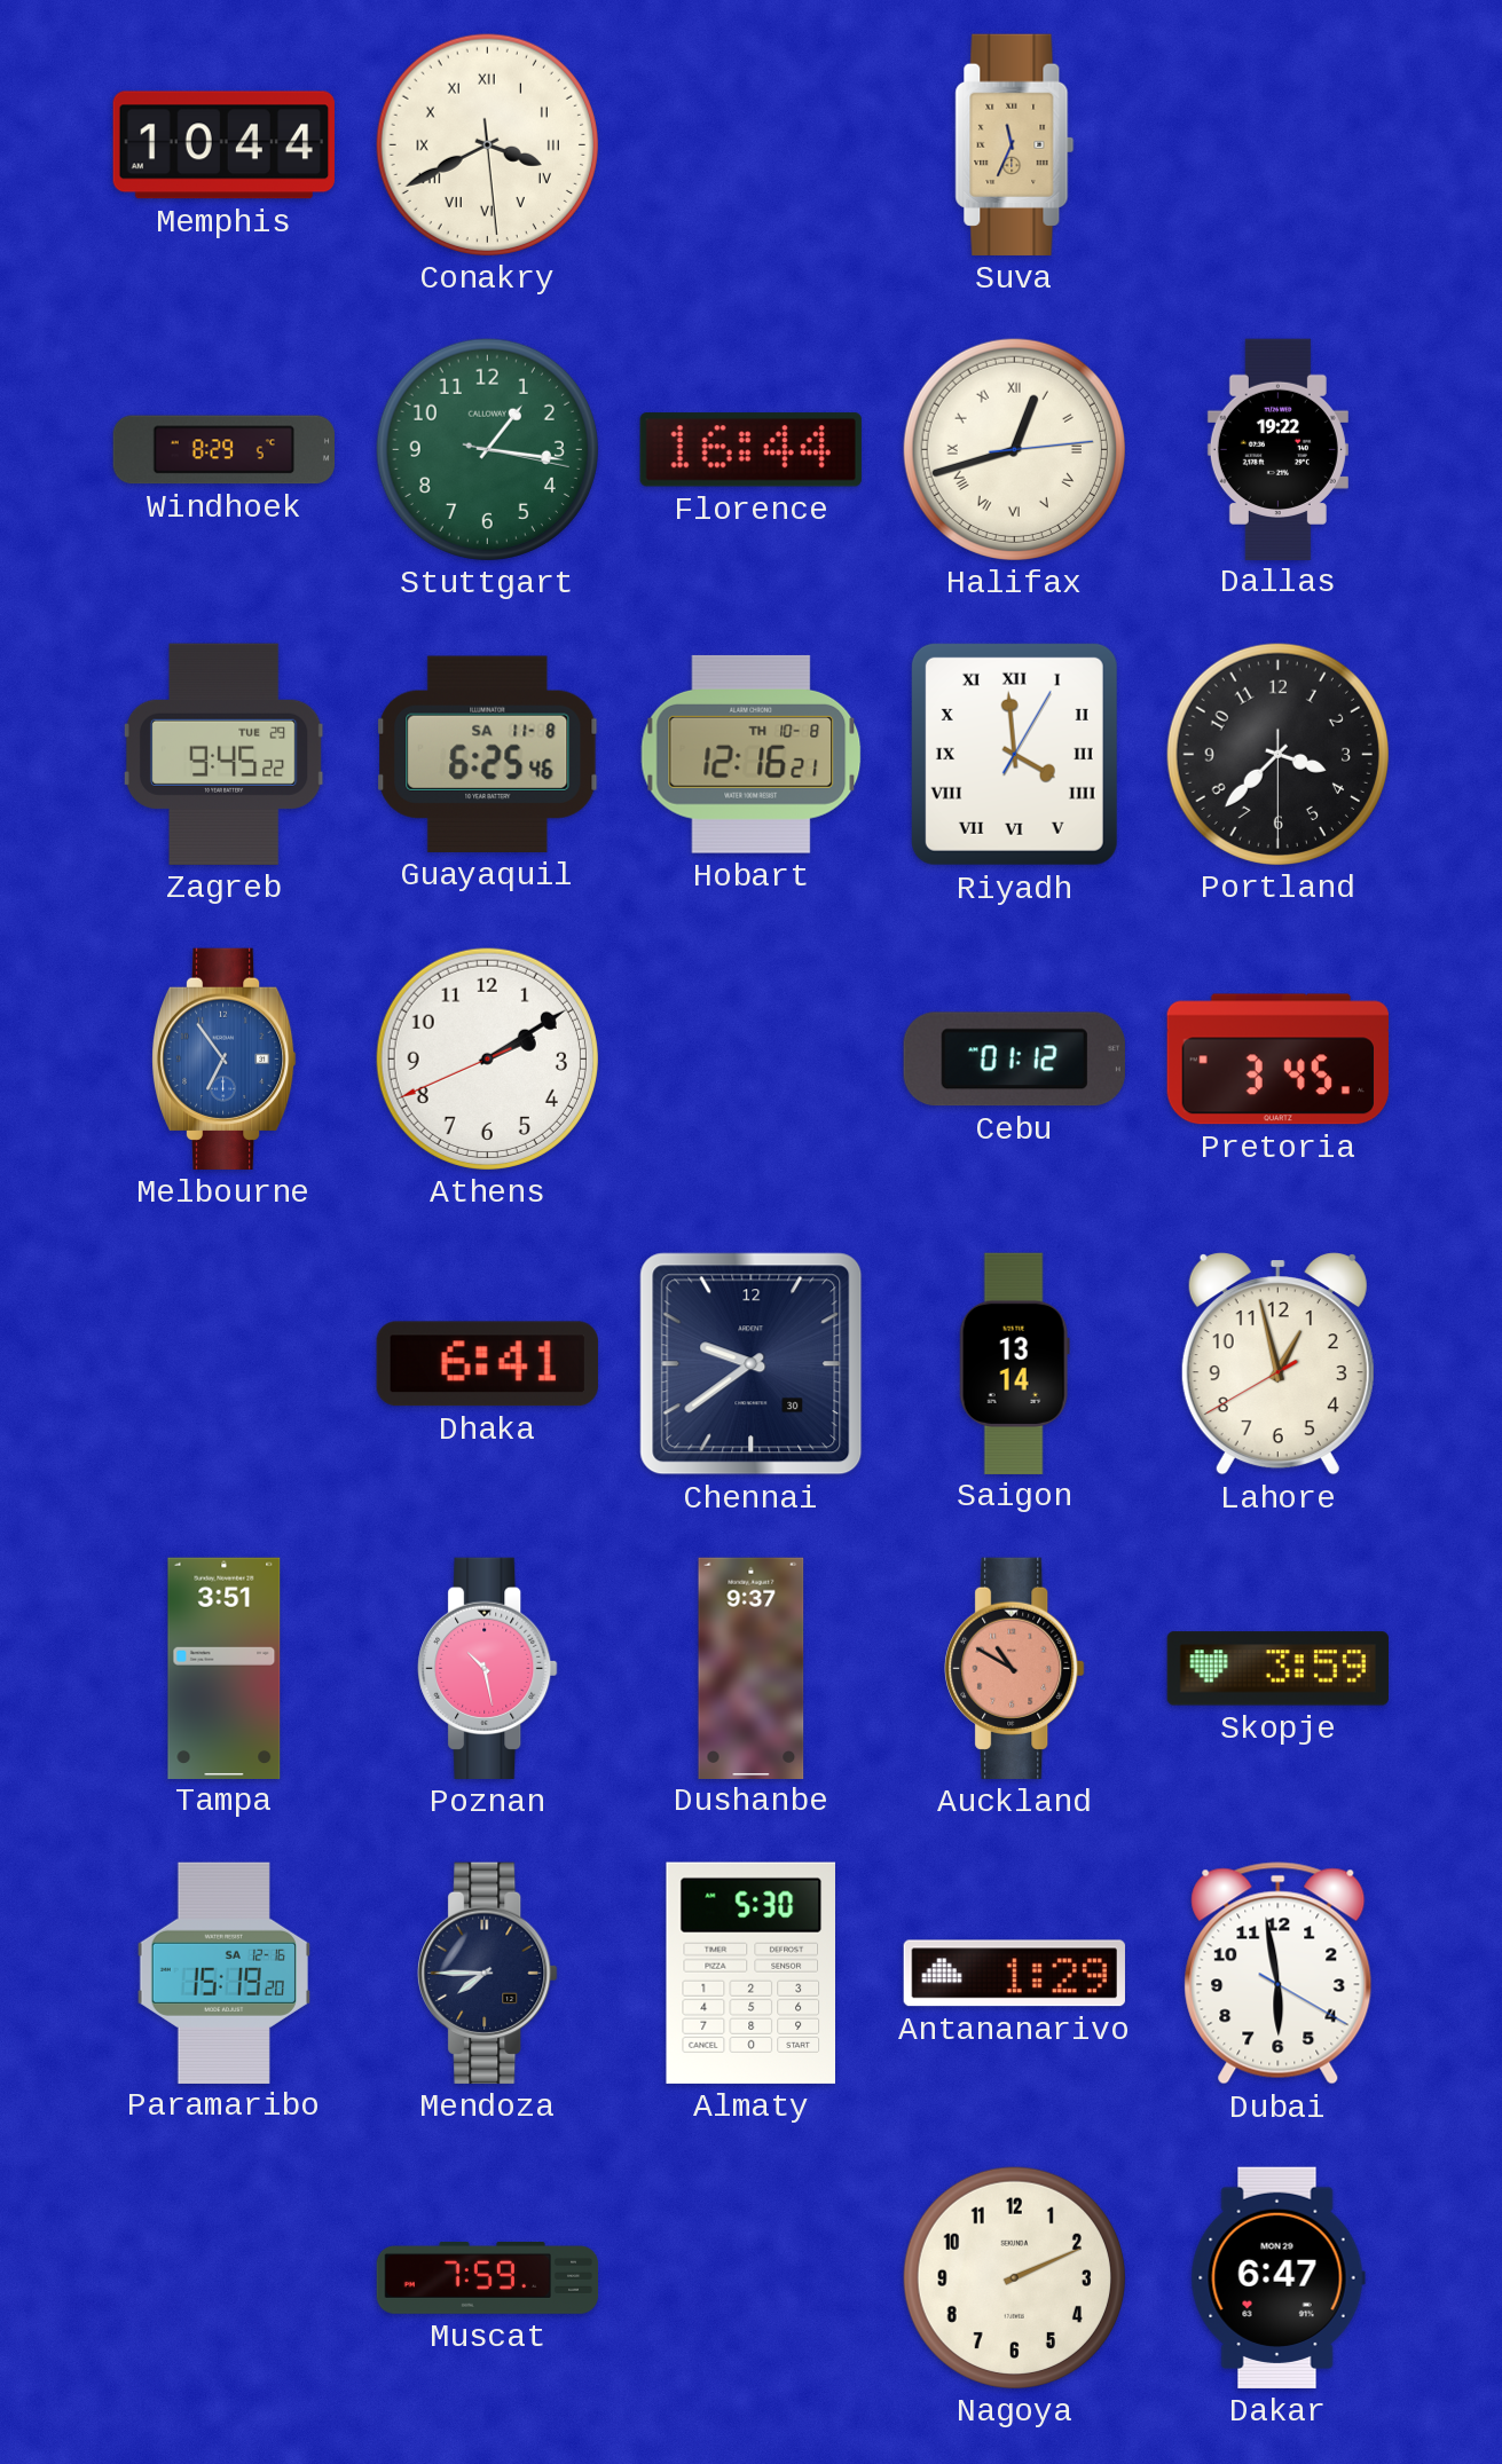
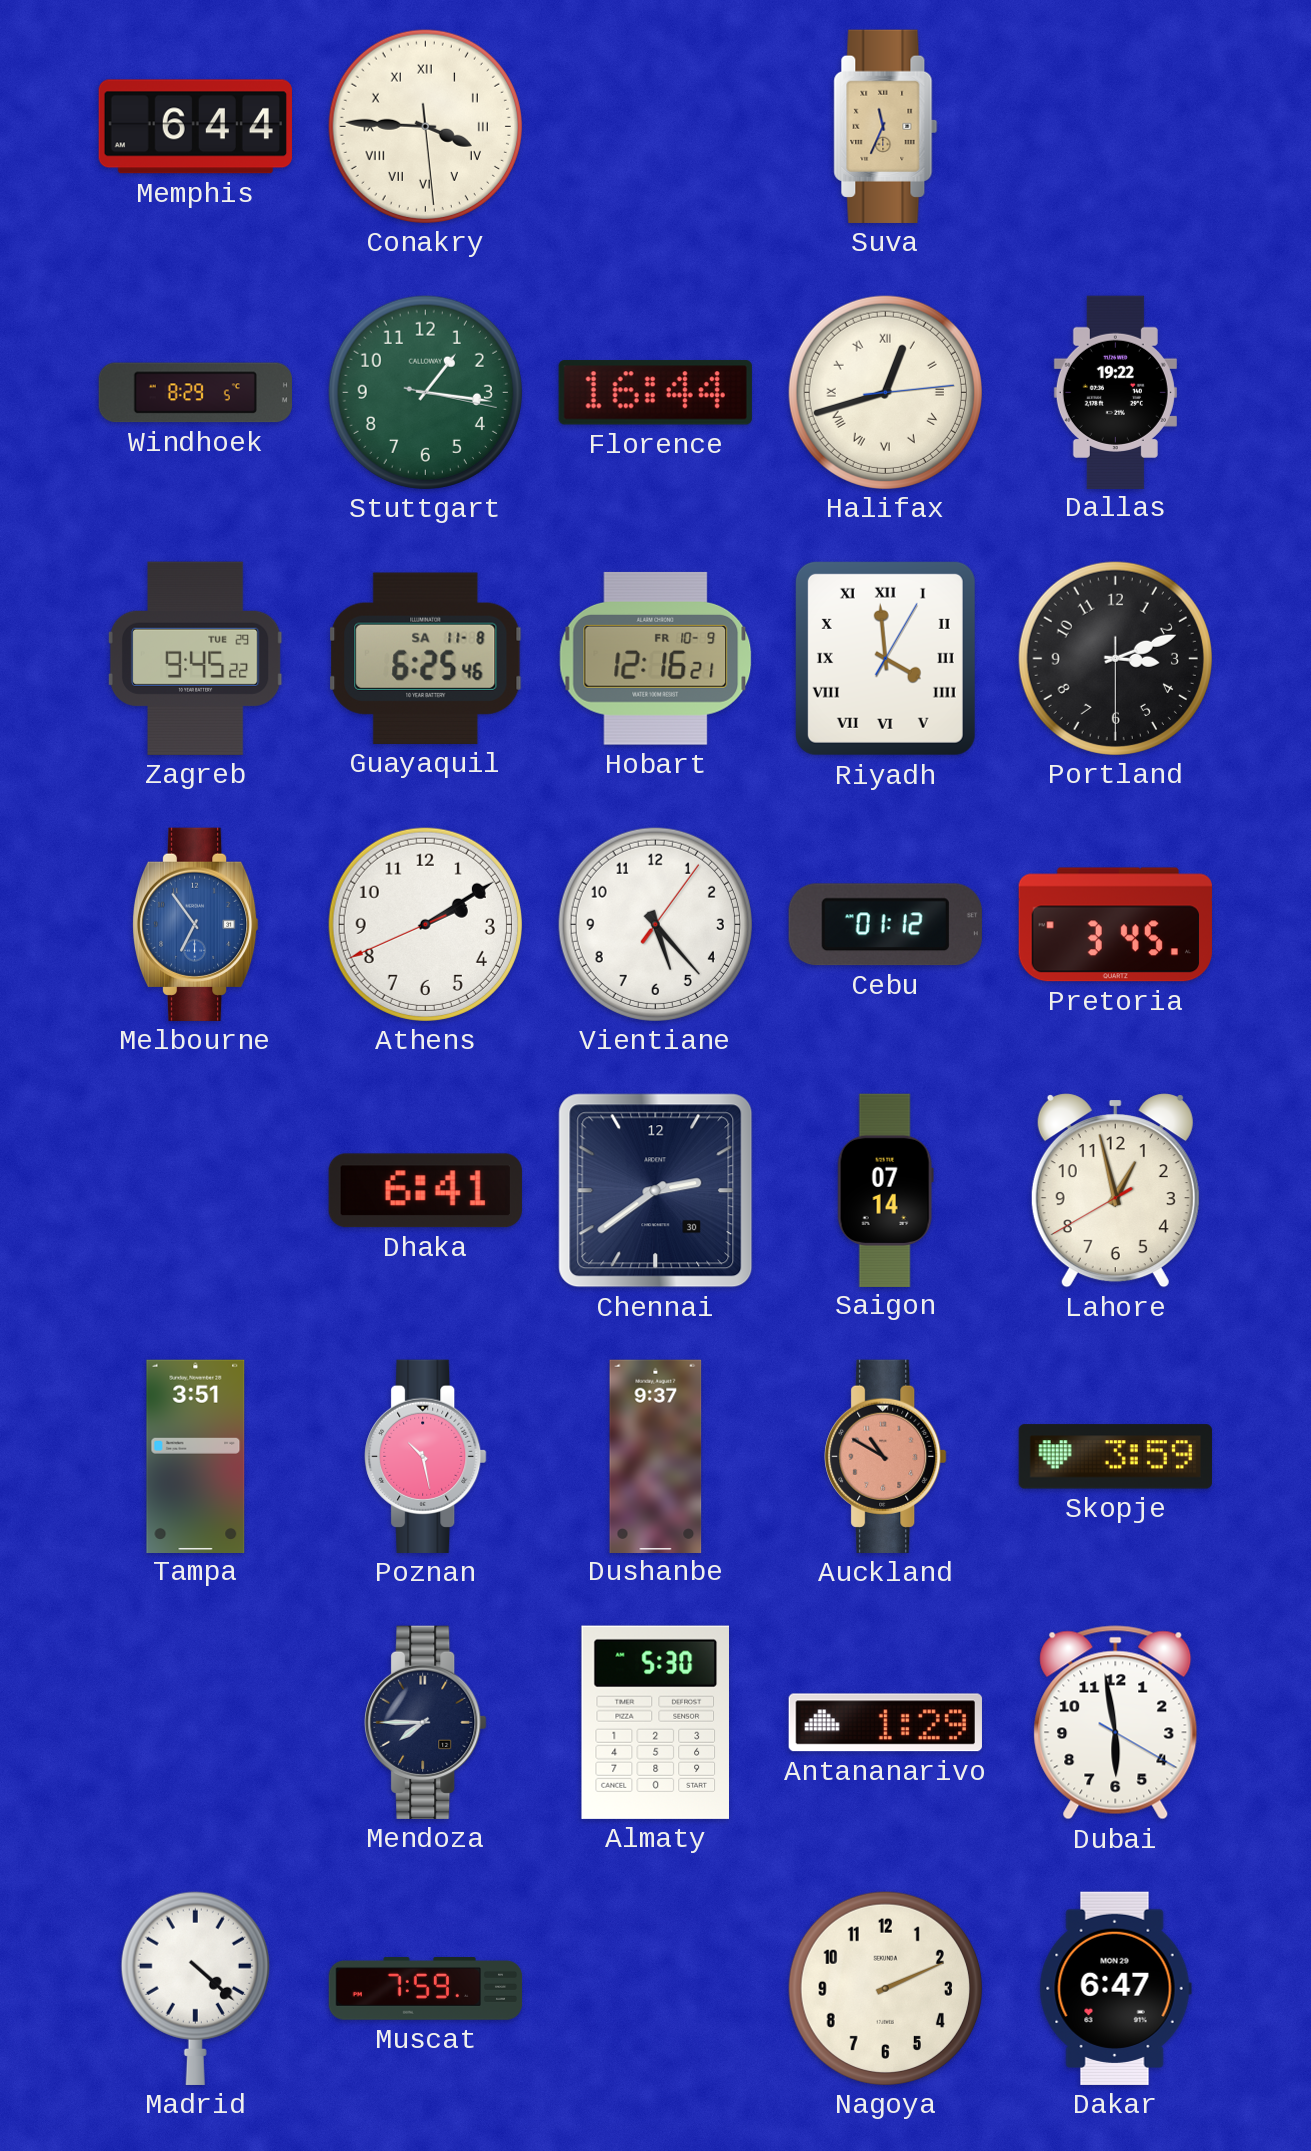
Memphis: 10:44 -> 6:44
Conakry: 3:40 -> 3:45
Hobart date: TH 10-8 -> FR 10-9
Portland: 3:37 -> 3:11
Vientiane: none -> 5:23
Chennai: 9:39 -> 2:39
Saigon: 13:14 -> 07:14
Paramaribo: 15:19 -> none
Madrid: none -> 4:22
